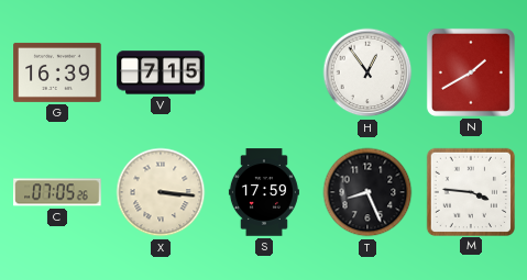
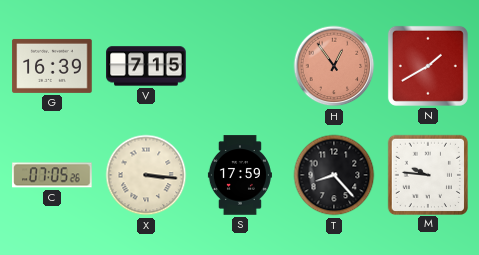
H dial: white -> salmon
T: 8:26 -> 8:23
M: 3:46 -> 9:46
